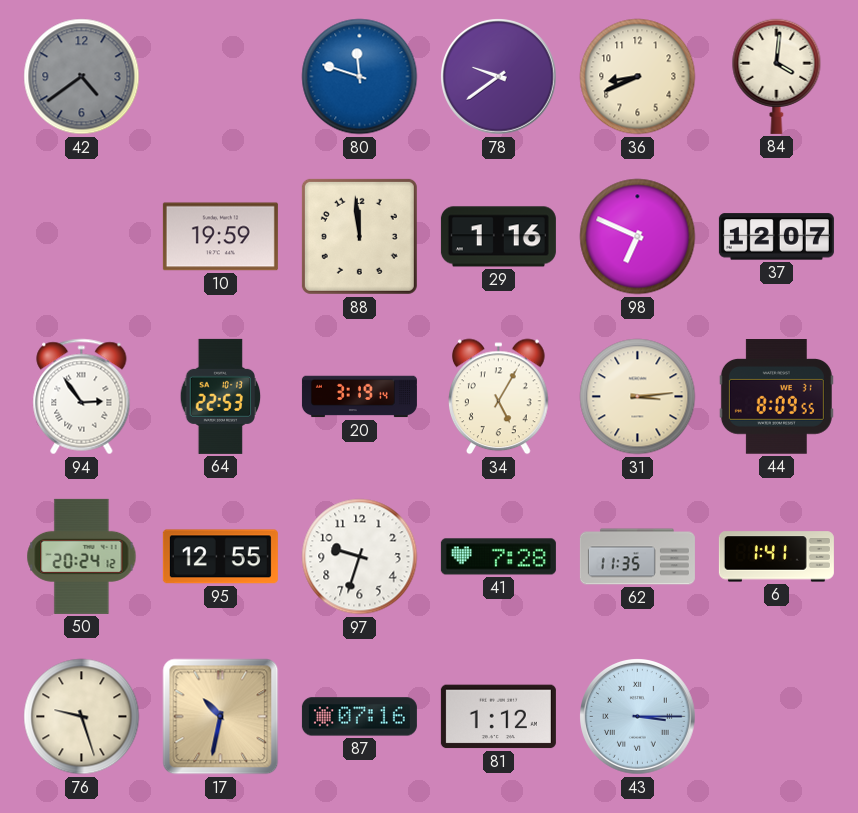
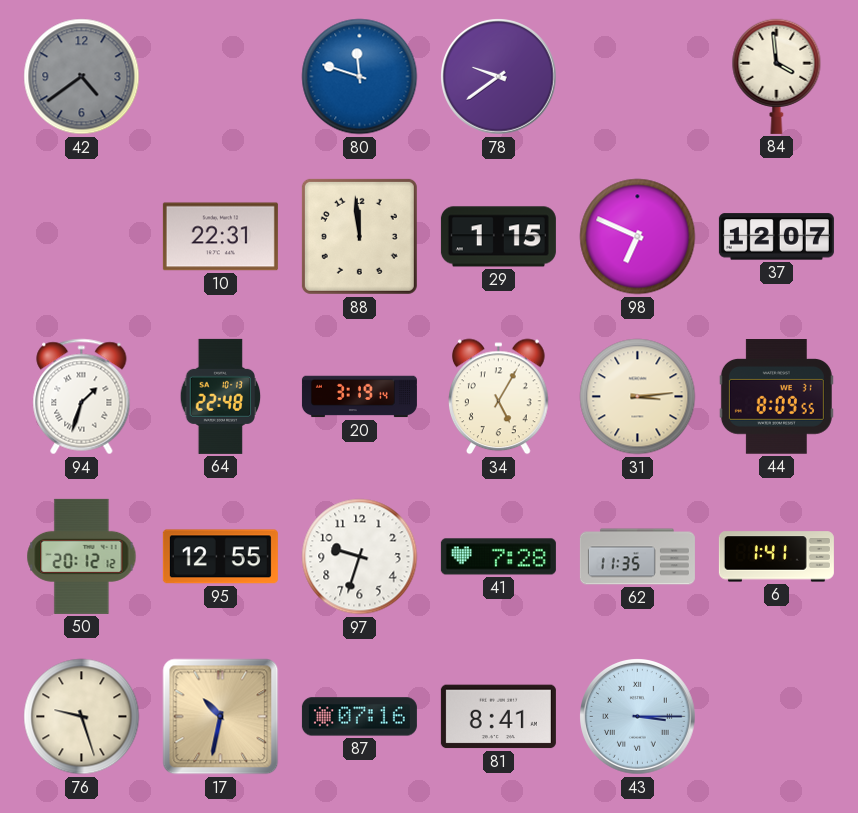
36: 8:41 -> none
84: 4:01 -> 3:59
10: 19:59 -> 22:31
29: 1:16 -> 1:15
94: 2:54 -> 1:33
64: 22:53 -> 22:48
50: 20:24 -> 20:12
81: 1:12 -> 8:41
